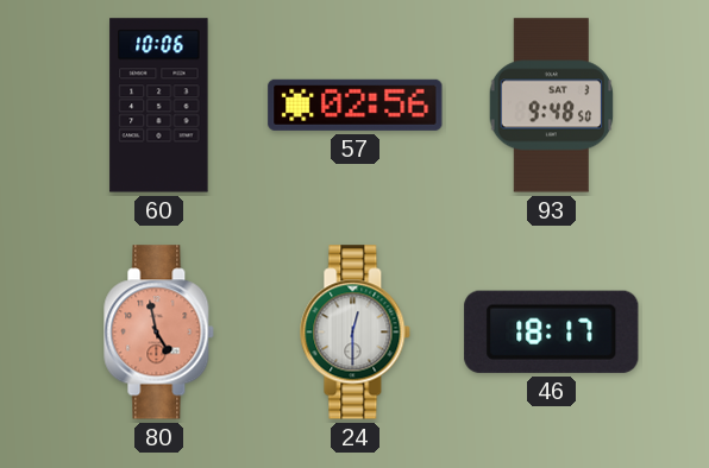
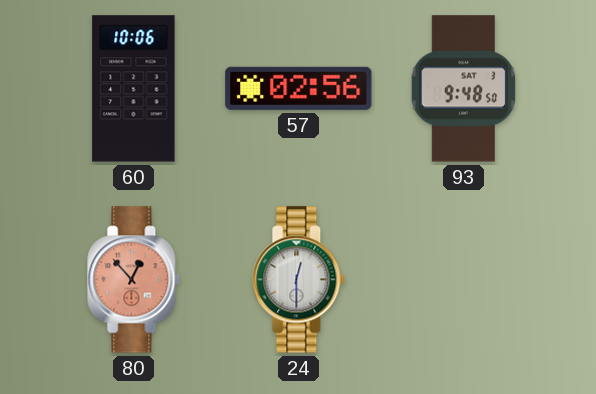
80: 4:58 -> 12:53
46: 18:17 -> none
